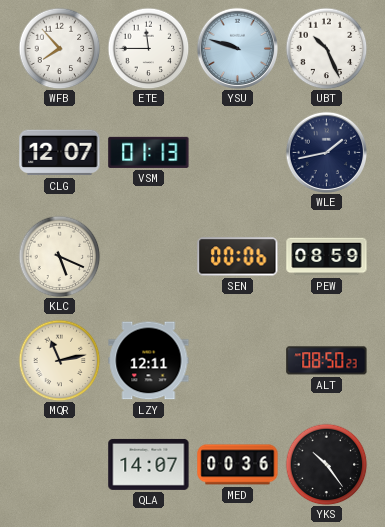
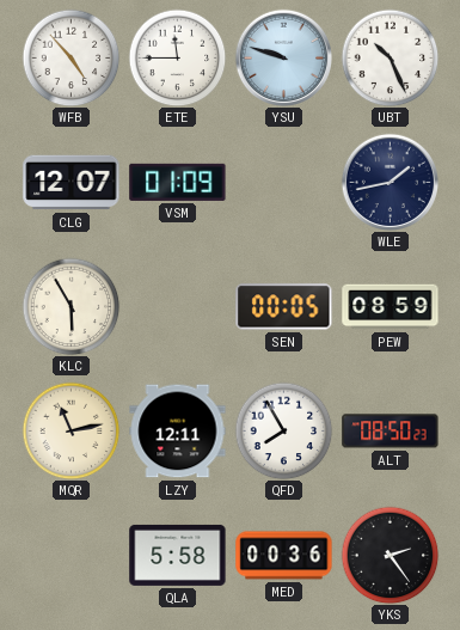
WFB: 7:53 -> 4:53
VSM: 01:13 -> 01:09
KLC: 5:19 -> 5:55
SEN: 00:06 -> 00:05
QFD: none -> 7:55
QLA: 14:07 -> 5:58
YKS: 10:24 -> 2:24
